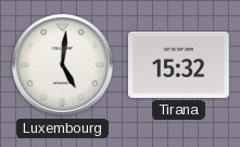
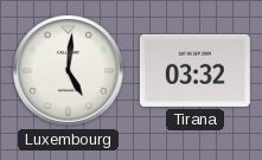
Tirana: 15:32 -> 03:32
